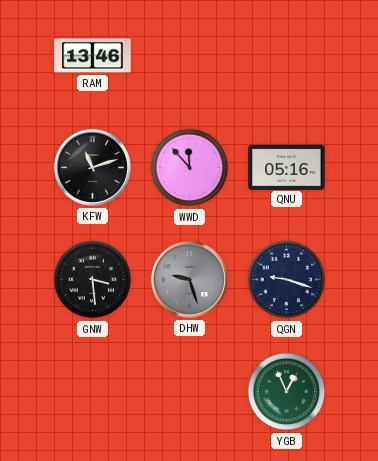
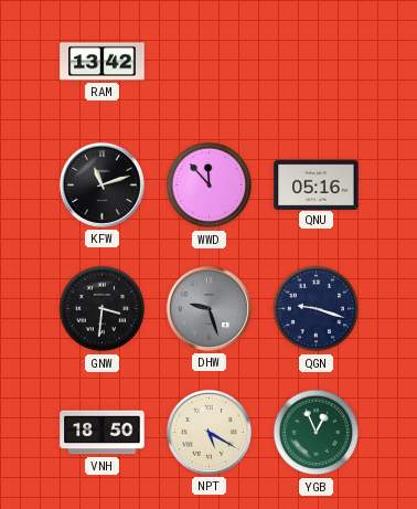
RAM: 13:46 -> 13:42
GNW: 3:29 -> 3:31
VNH: none -> 18:50
NPT: none -> 5:20
